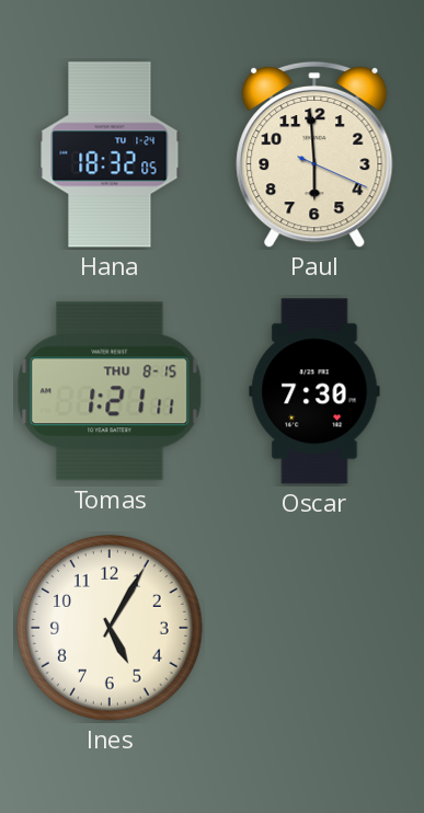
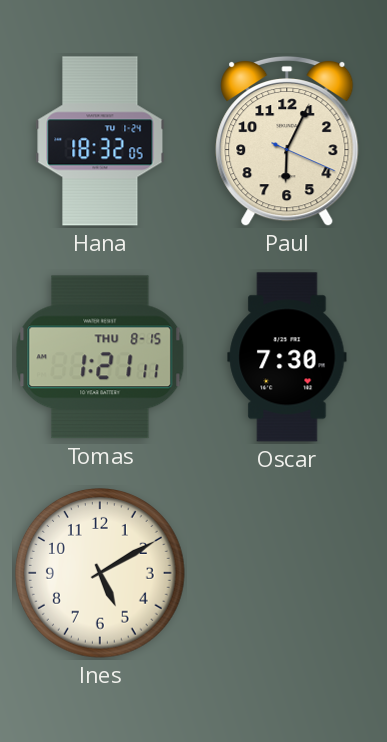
Paul: 5:59 -> 6:04
Ines: 5:05 -> 5:10
